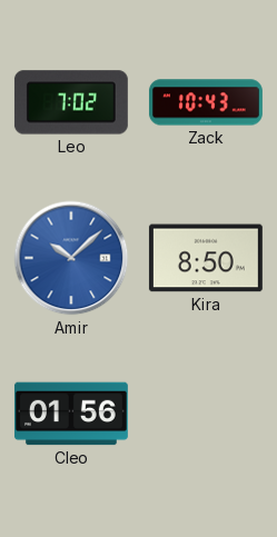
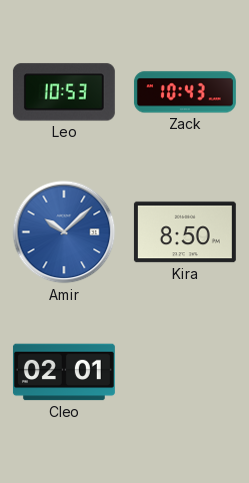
Leo: 7:02 -> 10:53
Cleo: 01:56 -> 02:01
